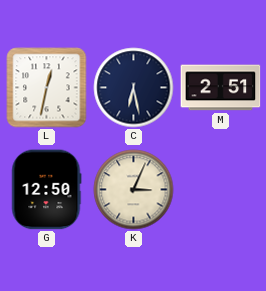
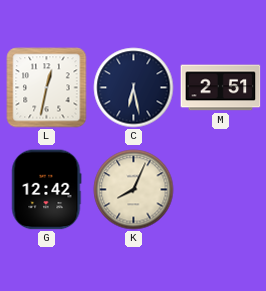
G: 12:50 -> 12:42
K: 3:04 -> 8:04
